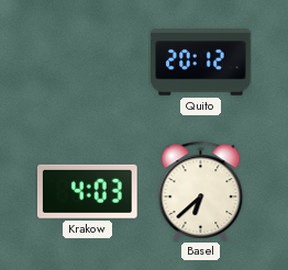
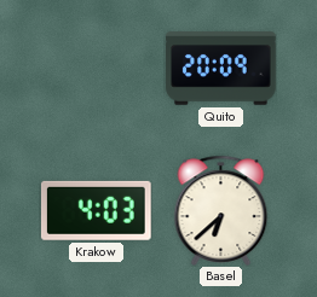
Quito: 20:12 -> 20:09
